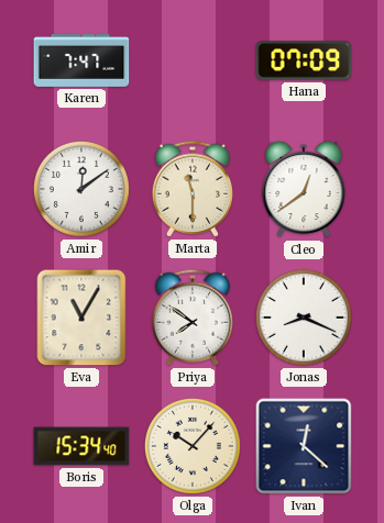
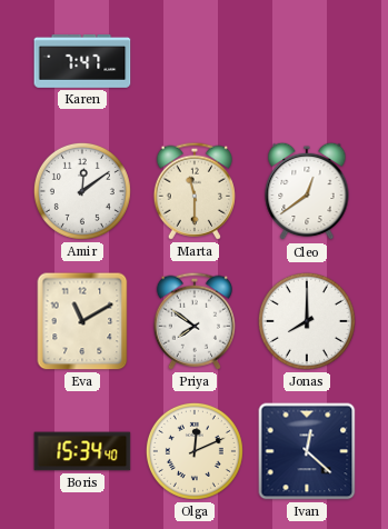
Hana: 07:09 -> none
Eva: 11:05 -> 11:10
Jonas: 8:19 -> 8:00
Olga: 10:07 -> 12:11
